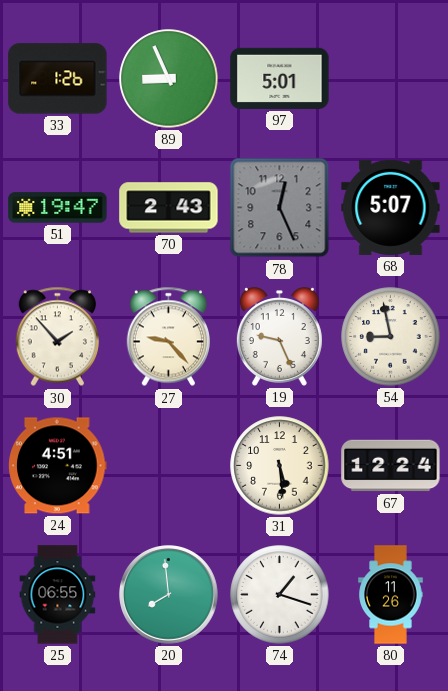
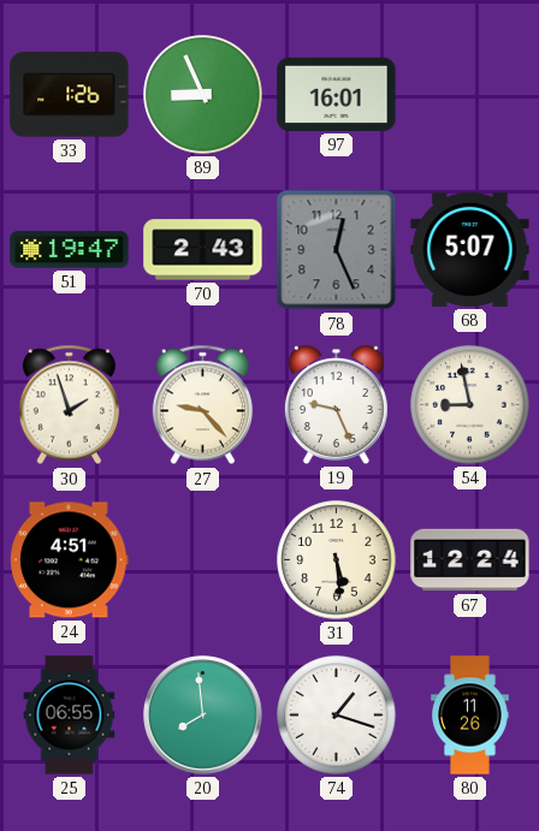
97: 5:01 -> 16:01
30: 1:53 -> 1:57
